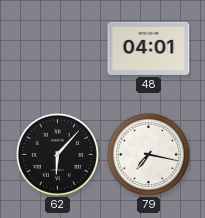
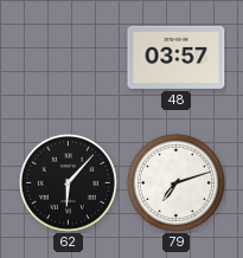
48: 04:01 -> 03:57
79: 7:17 -> 7:12
